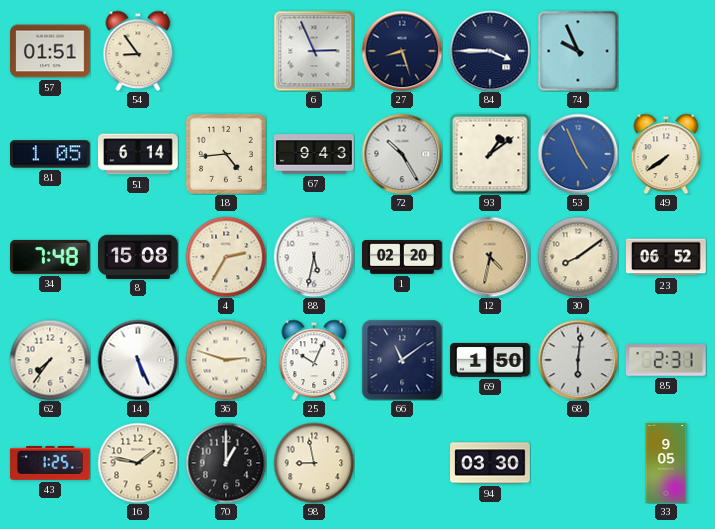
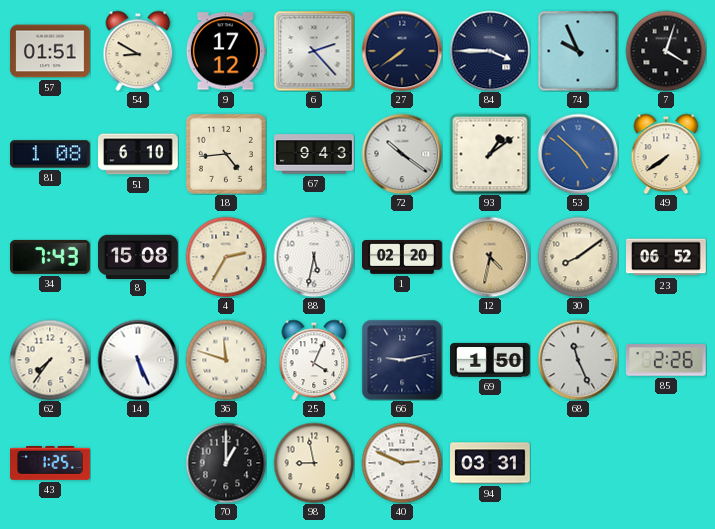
54: 8:54 -> 8:50
9: none -> 17:12
6: 2:56 -> 2:23
27: 8:27 -> 7:39
7: none -> 4:03
81: 1:05 -> 1:08
51: 6:14 -> 6:10
72: 10:25 -> 10:21
53: 4:56 -> 4:52
34: 7:48 -> 7:43
36: 2:48 -> 11:48
25: 10:04 -> 4:04
66: 11:09 -> 9:13
68: 6:01 -> 11:26
85: 2:31 -> 2:26
16: 1:47 -> none
40: none -> 2:49
94: 03:30 -> 03:31
33: 9:05 -> none
